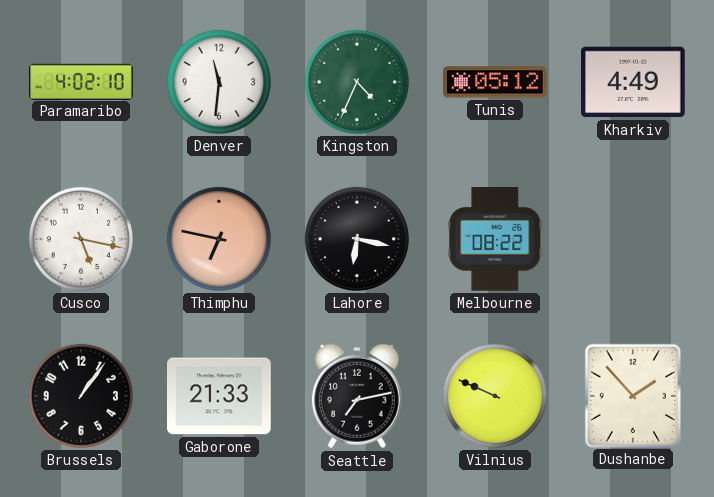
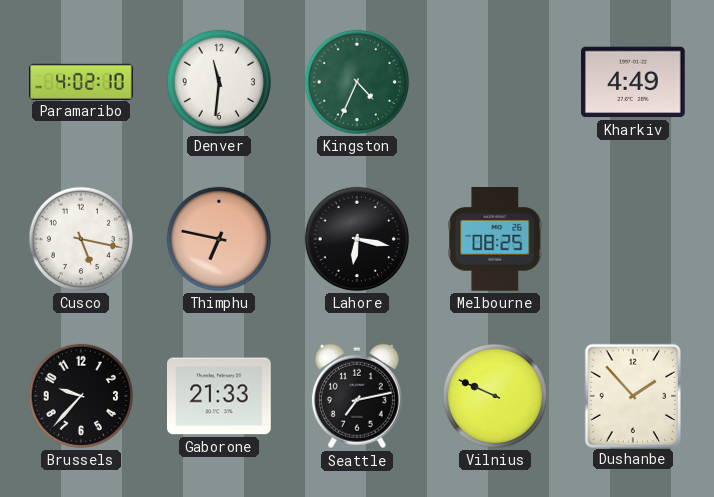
Tunis: 05:12 -> none
Melbourne: 08:22 -> 08:25
Brussels: 1:06 -> 9:37
